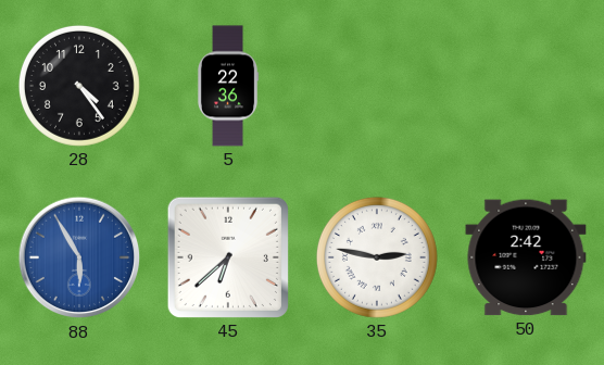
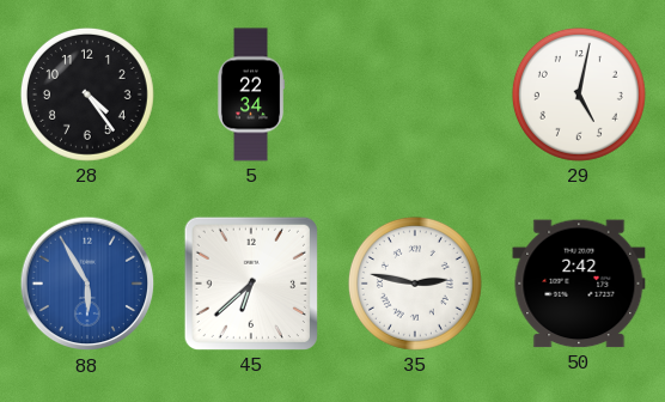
5: 22:36 -> 22:34
29: none -> 5:02
